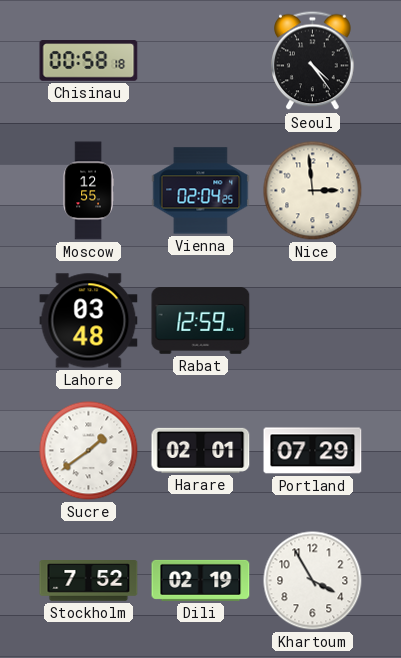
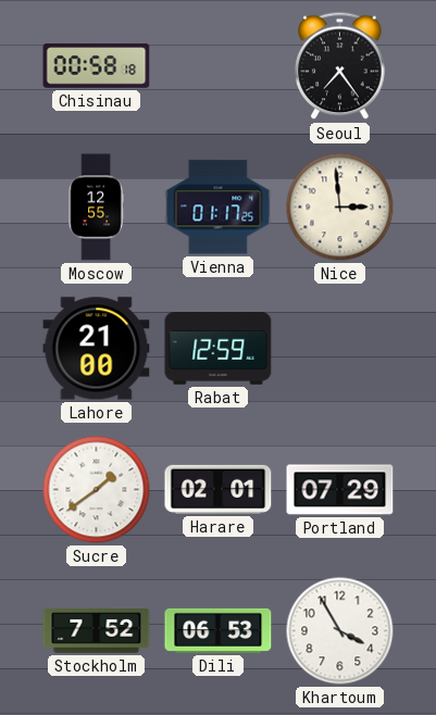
Seoul: 4:24 -> 7:24
Vienna: 02:04 -> 01:17
Lahore: 03:48 -> 21:00
Dili: 02:19 -> 06:53
